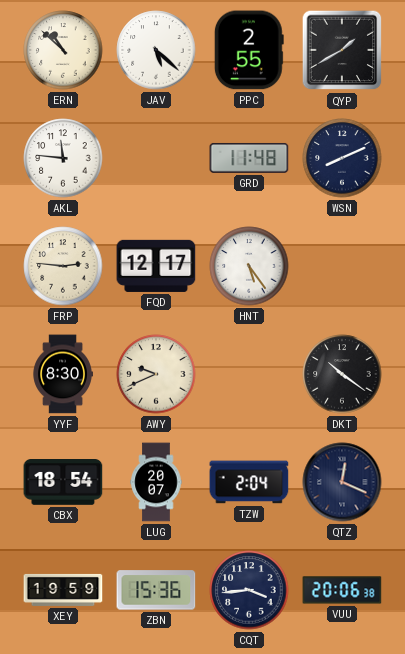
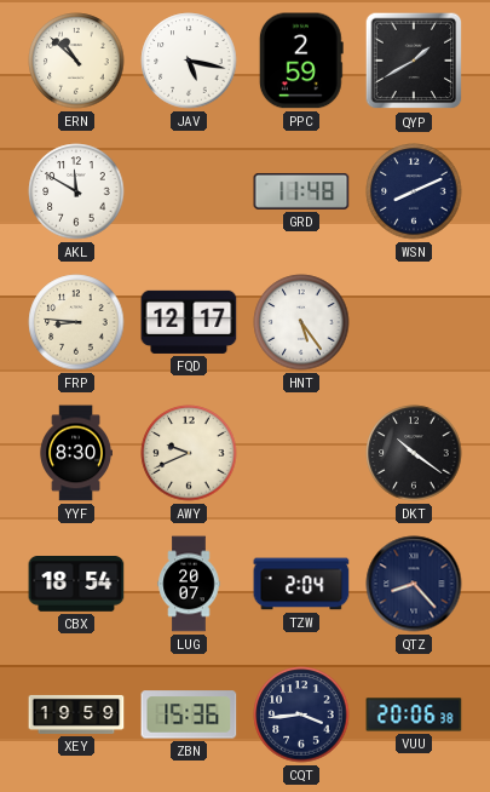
JAV: 5:22 -> 5:17
PPC: 2:55 -> 2:59
AKL: 11:46 -> 11:50
FRP: 2:46 -> 8:46
QTZ: 12:19 -> 8:23
